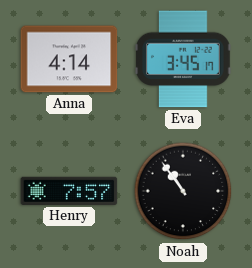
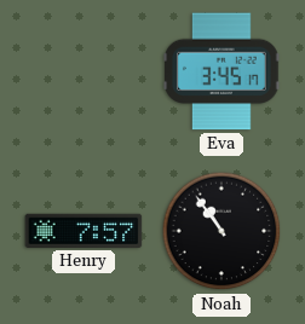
Anna: 4:14 -> none
